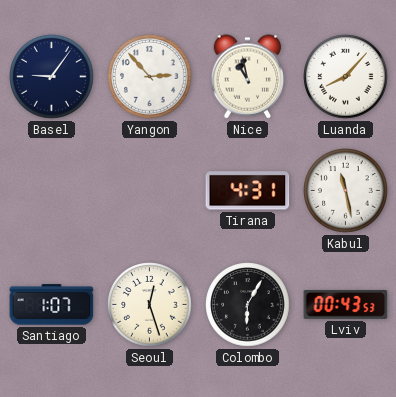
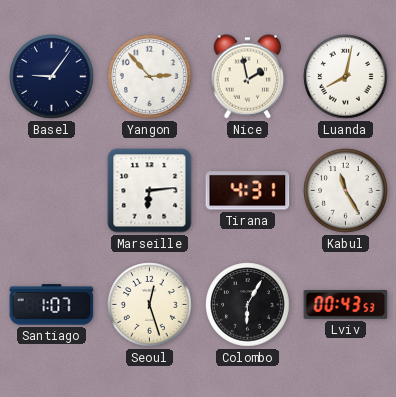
Nice: 10:58 -> 1:58
Luanda: 8:07 -> 8:02
Marseille: none -> 6:14
Kabul: 11:28 -> 11:25
